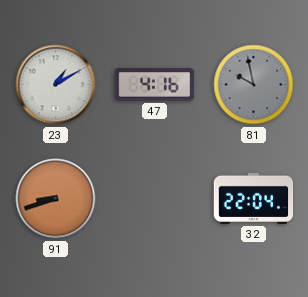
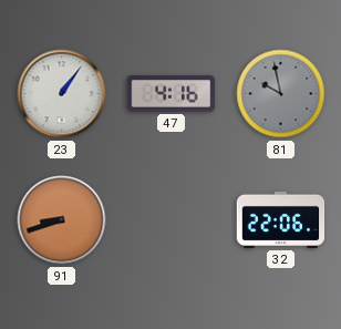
23: 1:10 -> 1:06
32: 22:04 -> 22:06
